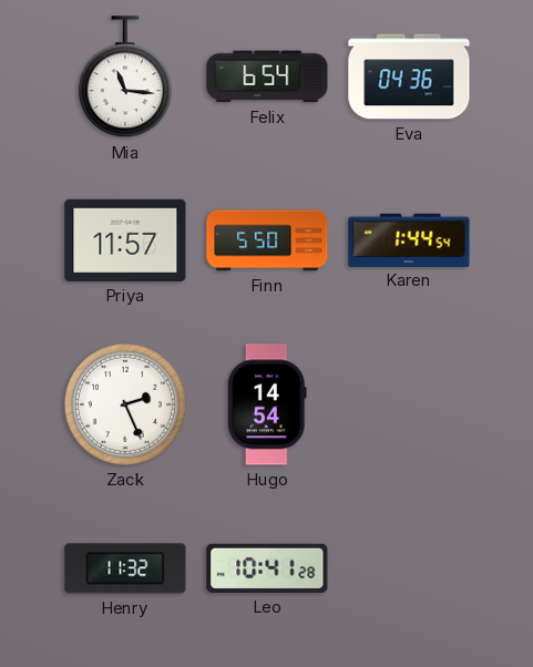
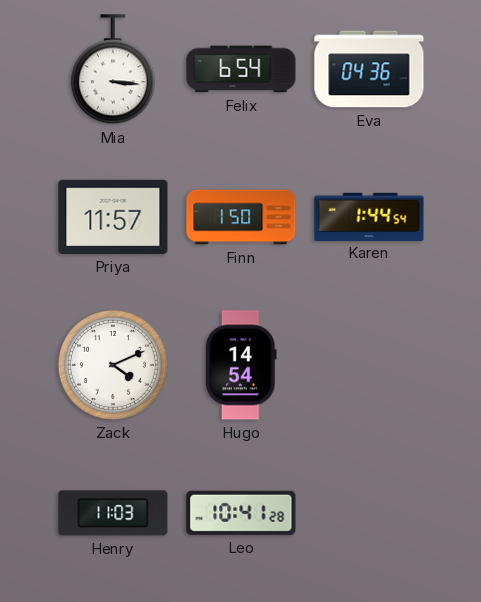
Mia: 11:16 -> 3:16
Finn: 5:50 -> 1:50
Zack: 2:26 -> 4:11
Henry: 11:32 -> 11:03
